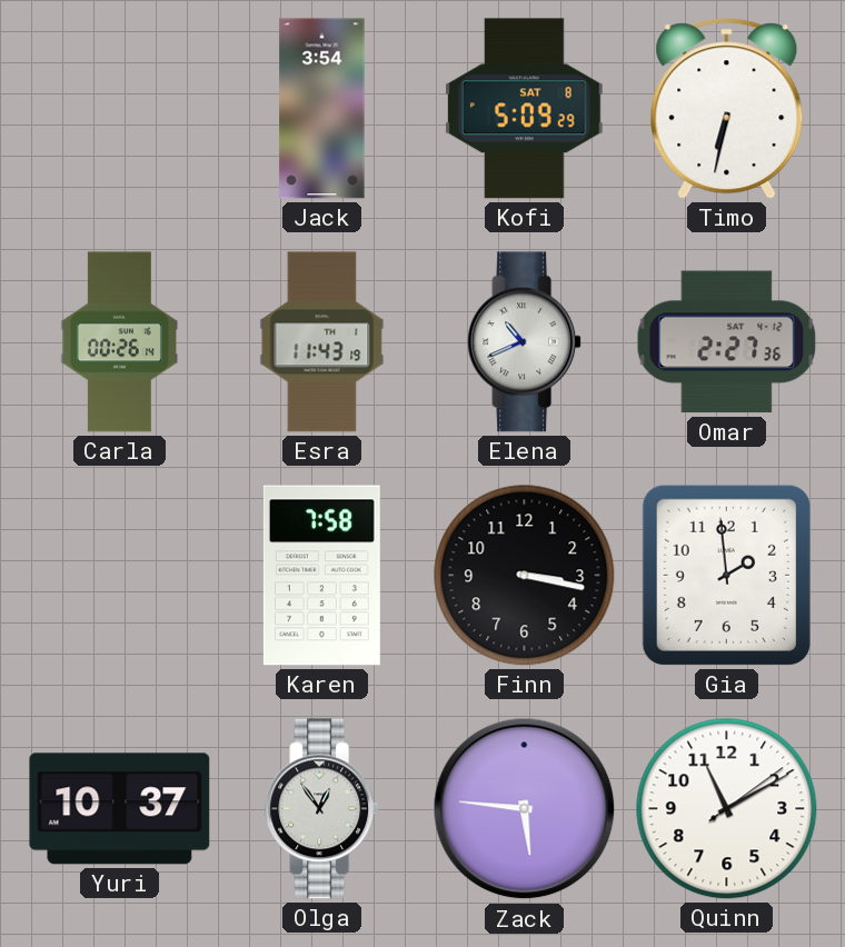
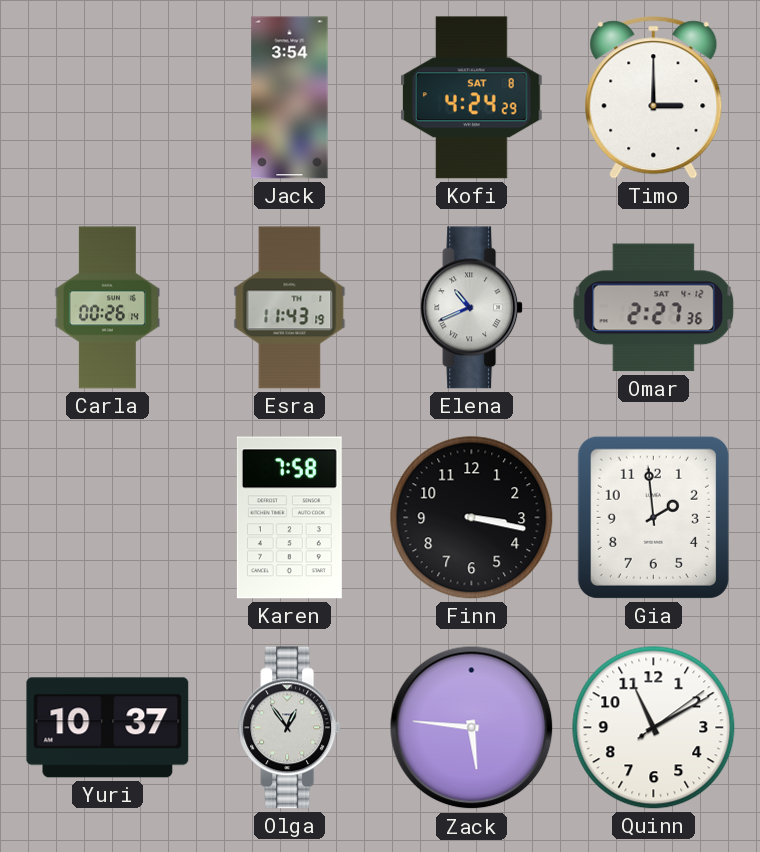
Kofi: 5:09 -> 4:24
Timo: 6:32 -> 3:00
